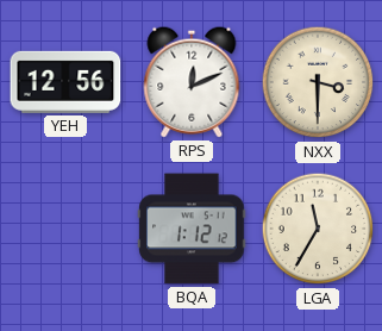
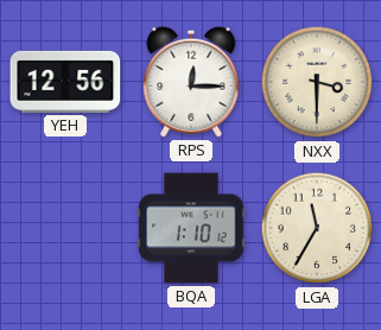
RPS: 12:11 -> 12:15
BQA: 1:12 -> 1:10
